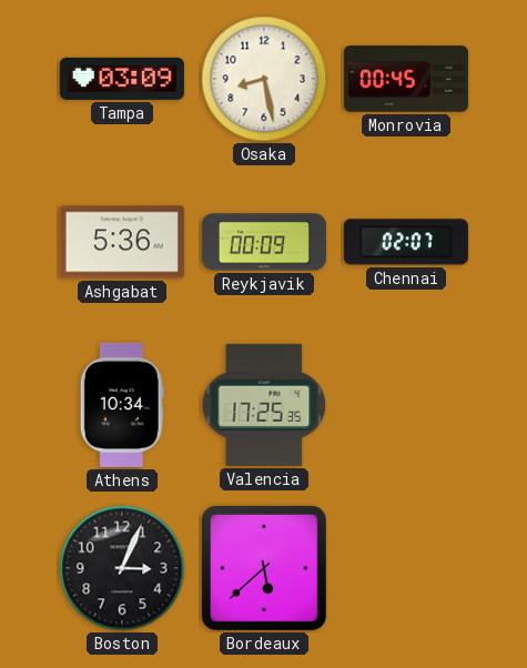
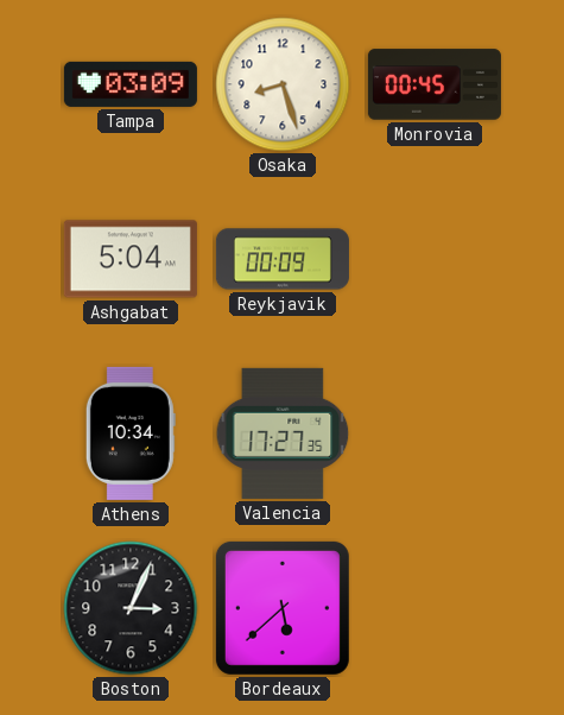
Osaka: 8:28 -> 8:27
Ashgabat: 5:36 -> 5:04
Chennai: 02:07 -> none
Valencia: 17:25 -> 17:27
